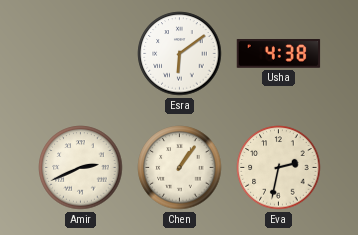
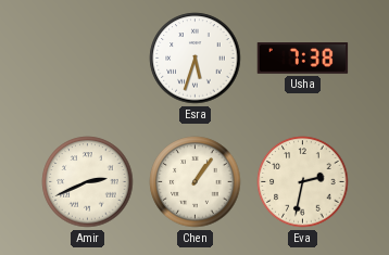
Esra: 6:09 -> 5:33
Usha: 4:38 -> 7:38
